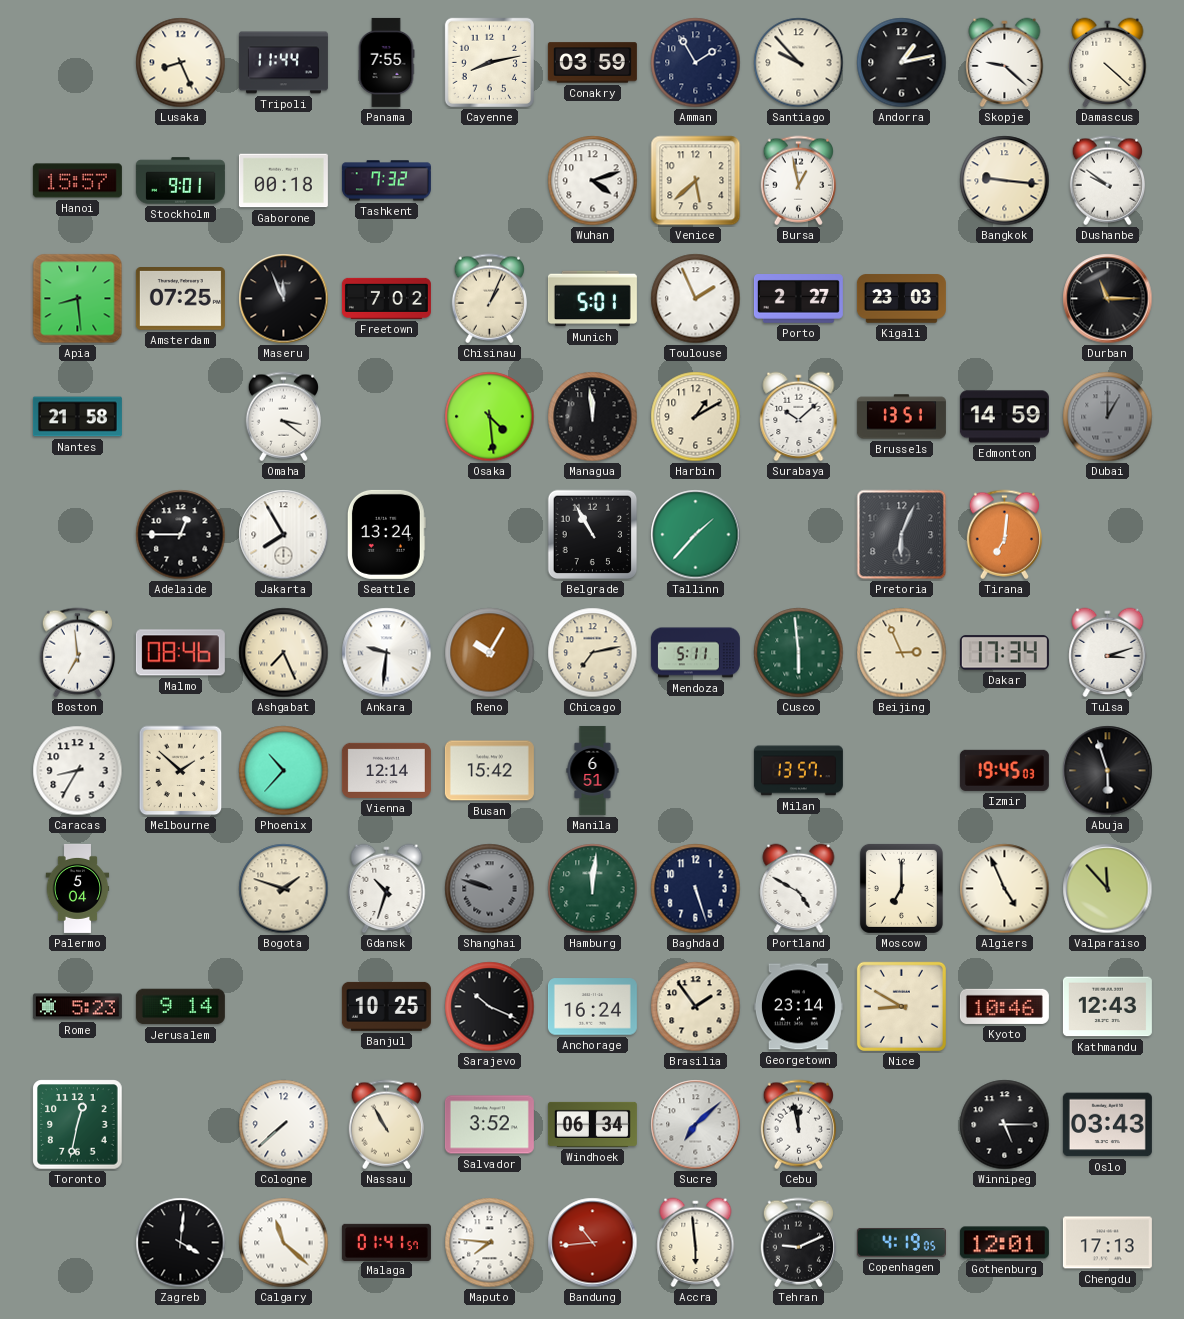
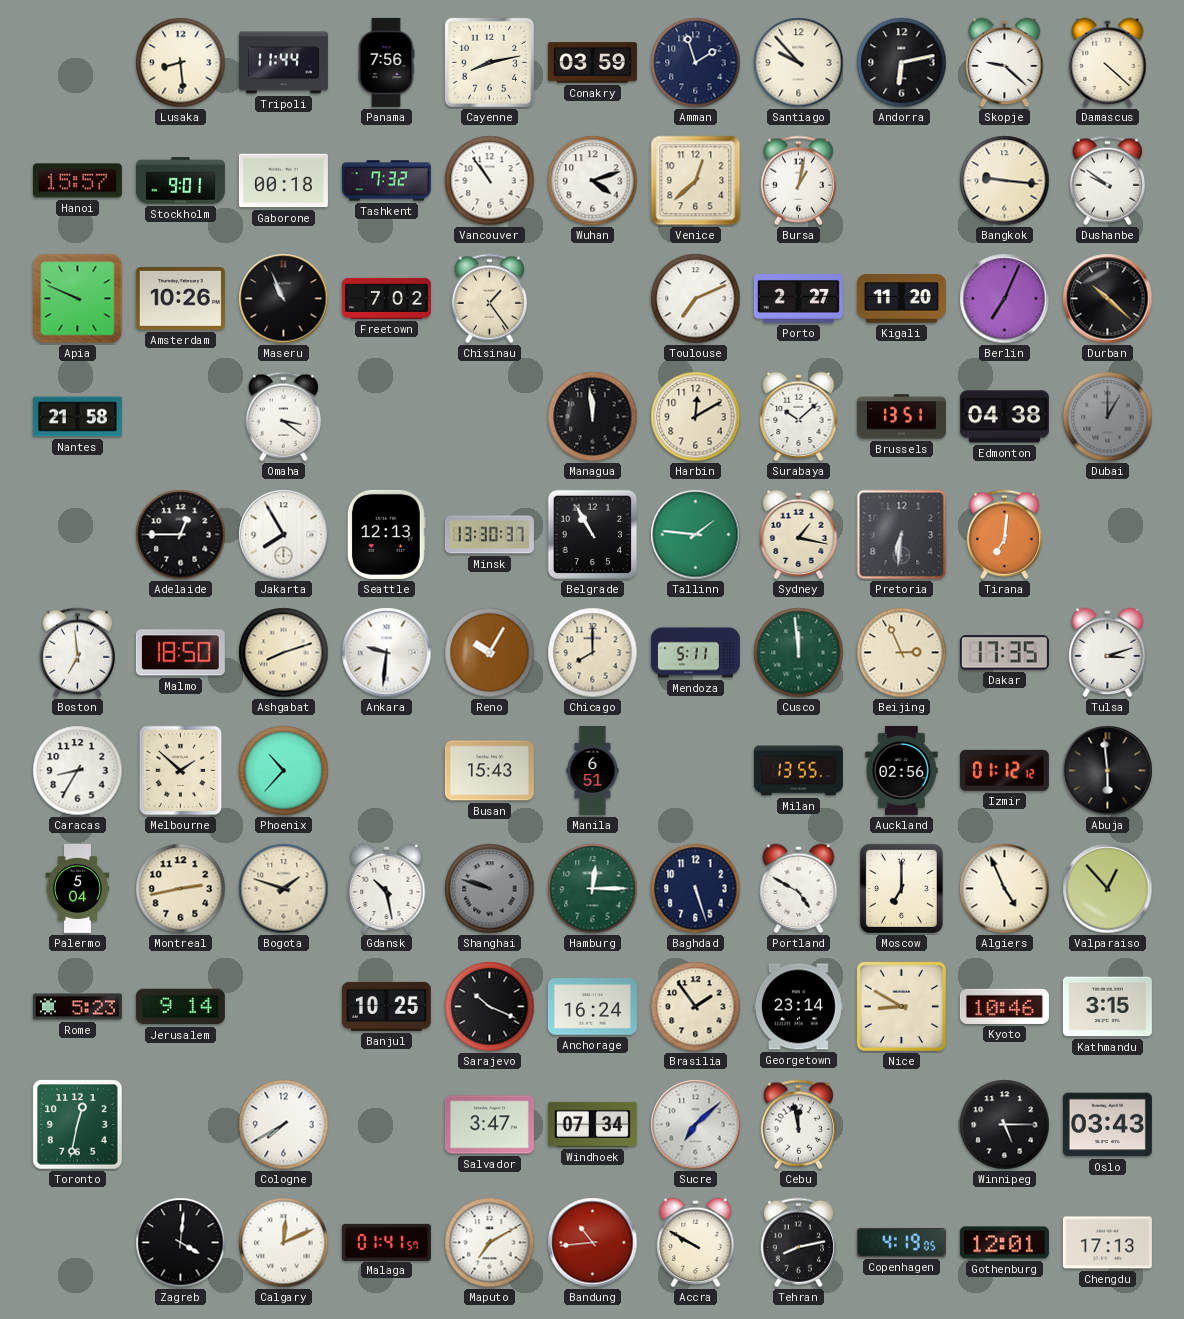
Lusaka: 8:26 -> 8:29
Panama: 7:55 -> 7:56
Amman: 1:55 -> 1:57
Andorra: 1:13 -> 6:13
Vancouver: none -> 10:54
Venice: 5:38 -> 12:38
Bursa: 12:58 -> 1:02
Apia: 8:29 -> 9:49
Amsterdam: 07:25 -> 10:26
Maseru: 11:56 -> 10:56
Chisinau: 1:04 -> 1:24
Munich: 5:01 -> none
Toulouse: 1:56 -> 7:11
Kigali: 23:03 -> 11:20
Berlin: none -> 7:04
Durban: 11:15 -> 10:22
Osaka: 4:29 -> none
Harbin: 1:10 -> 12:10
Edmonton: 14:59 -> 04:38
Seattle: 13:24 -> 12:13
Minsk: none -> 13:30
Tallinn: 1:37 -> 1:46
Sydney: none -> 1:17
Pretoria: 6:04 -> 6:31
Malmo: 08:46 -> 18:50
Ashgabat: 7:26 -> 8:12
Chicago: 7:13 -> 8:00
Cusco: 5:59 -> 11:59
Dakar: 17:34 -> 17:35
Vienna: 12:14 -> none
Busan: 15:42 -> 15:43
Milan: 13:57 -> 13:55
Auckland: none -> 02:56
Izmir: 19:45 -> 01:12
Abuja: 5:57 -> 5:59
Montreal: none -> 2:43
Gdansk: 10:33 -> 10:28
Hamburg: 12:01 -> 12:15
Valparaiso: 11:53 -> 12:53
Kathmandu: 12:43 -> 3:15
Cologne: 7:38 -> 7:40
Nassau: 10:55 -> none
Salvador: 3:52 -> 3:47
Windhoek: 06:34 -> 07:34
Calgary: 11:22 -> 12:11
Maputo: 7:46 -> 7:10
Accra: 5:59 -> 9:50
Tehran: 9:11 -> 8:13
